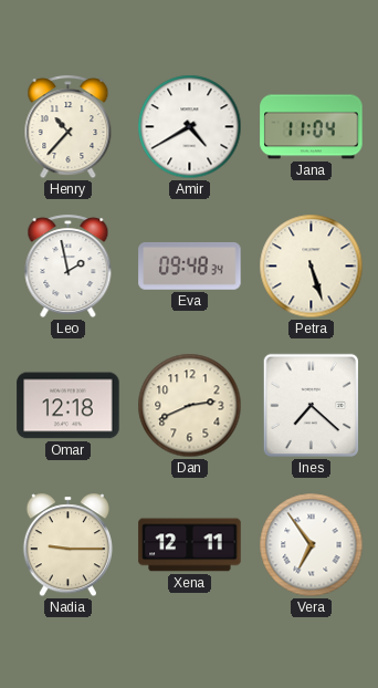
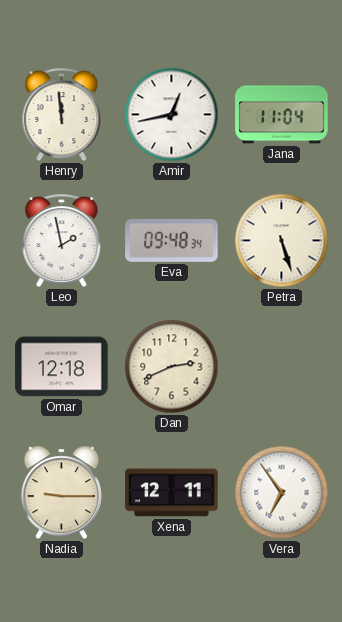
Henry: 10:37 -> 11:59
Amir: 4:40 -> 12:43
Ines: 7:22 -> none
